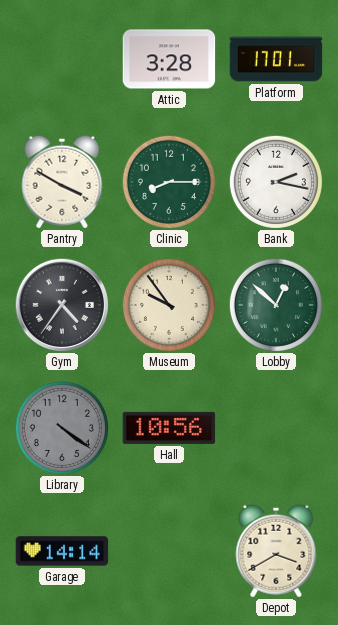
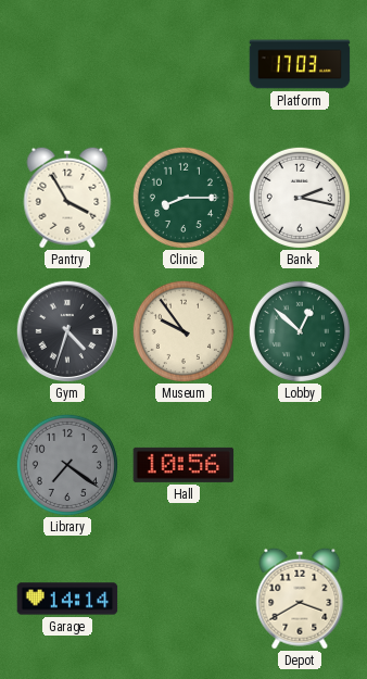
Attic: 3:28 -> none
Platform: 17:01 -> 17:03
Pantry: 3:50 -> 3:55
Gym: 4:36 -> 4:33
Library: 4:21 -> 7:21
